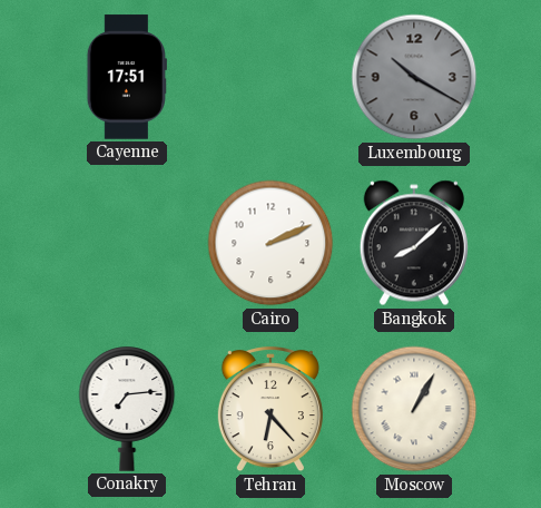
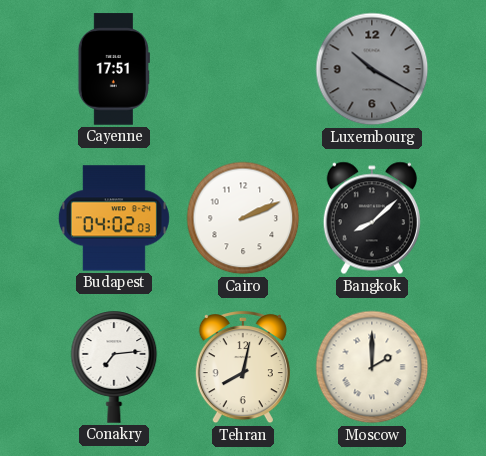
Budapest: none -> 04:02
Tehran: 6:23 -> 8:02
Moscow: 1:05 -> 2:00
